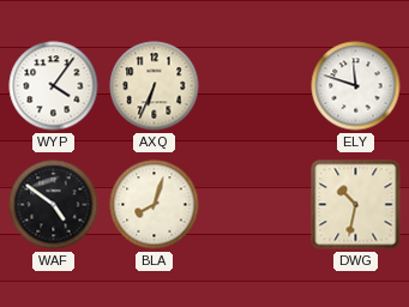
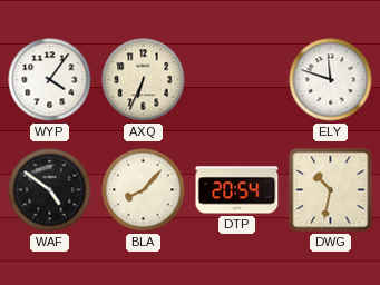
BLA: 8:03 -> 8:07
DTP: none -> 20:54
